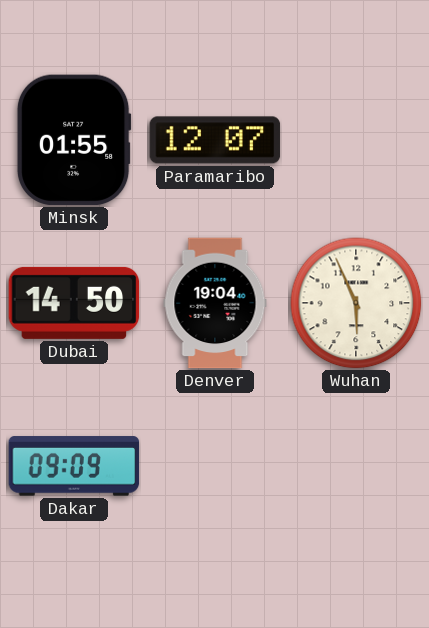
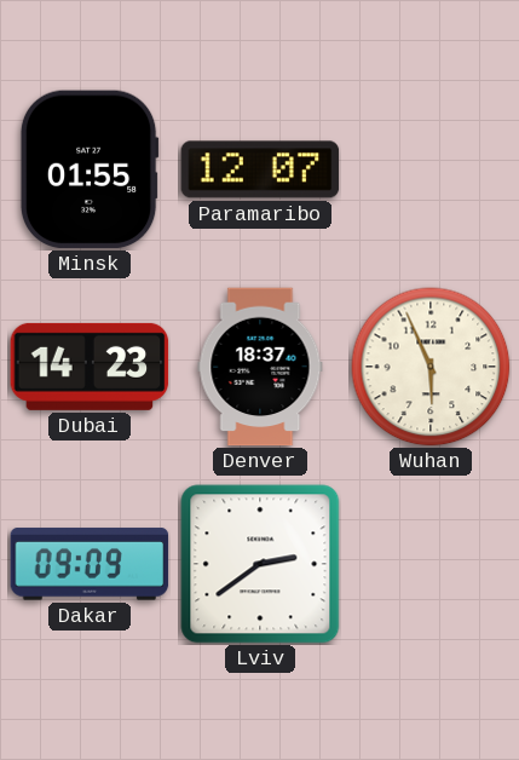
Dubai: 14:50 -> 14:23
Denver: 19:04 -> 18:37
Lviv: none -> 2:39
